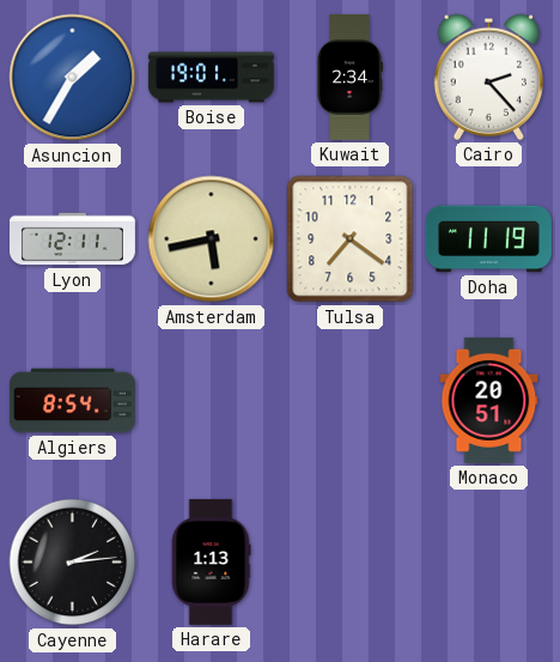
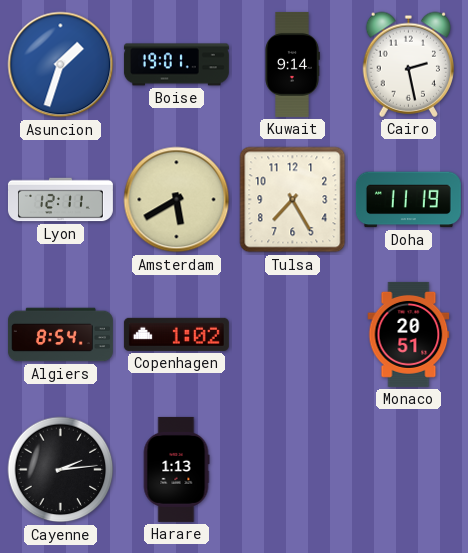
Asuncion: 1:35 -> 1:33
Kuwait: 2:34 -> 9:14
Cairo: 2:23 -> 2:28
Amsterdam: 5:43 -> 5:40
Tulsa: 7:21 -> 7:25
Copenhagen: none -> 1:02
